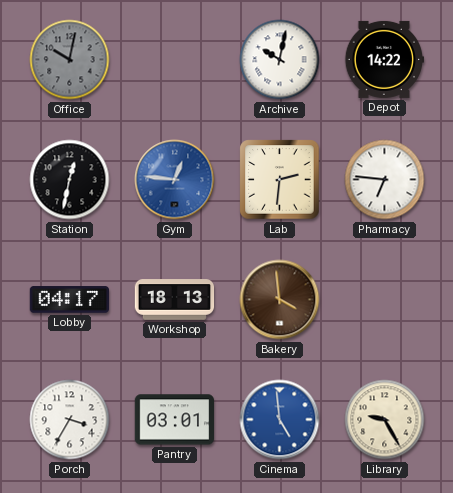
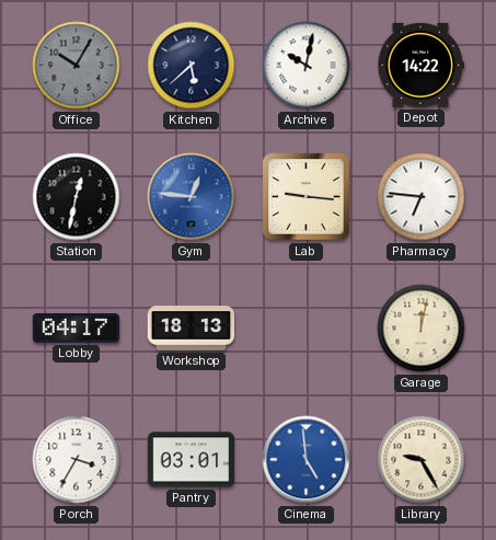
Office: 10:02 -> 10:05
Kitchen: none -> 5:38
Lab: 2:31 -> 9:16
Bakery: 3:59 -> none
Garage: none -> 12:02
